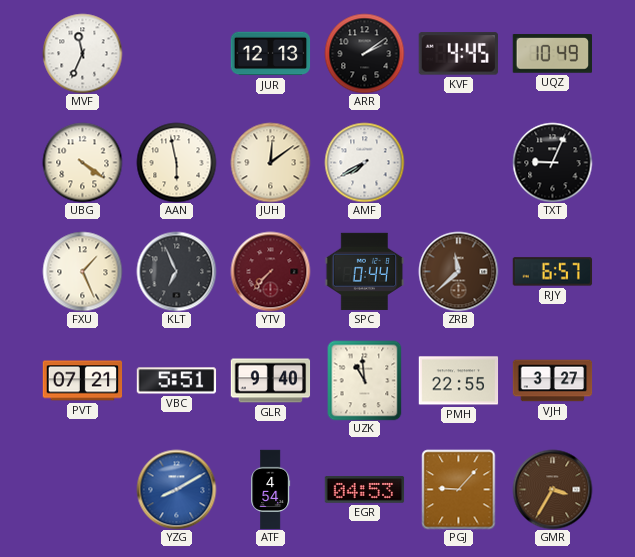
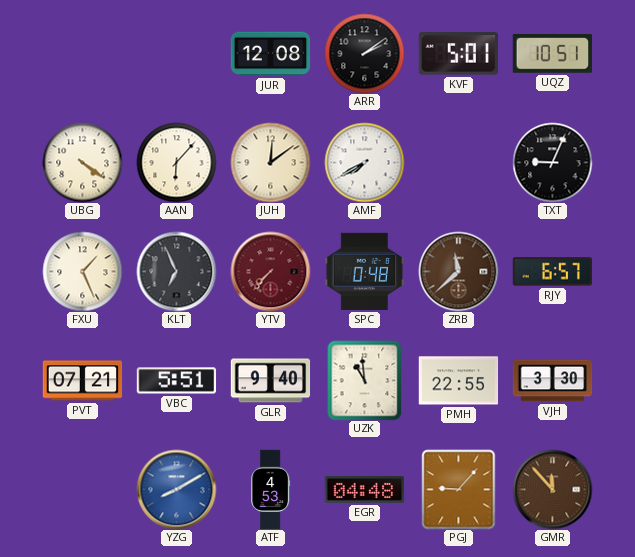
MVF: 11:34 -> none
JUR: 12:13 -> 12:08
KVF: 4:45 -> 5:01
UQZ: 10:49 -> 10:51
AAN: 5:58 -> 6:07
SPC: 0:44 -> 0:48
VJH: 3:27 -> 3:30
ATF: 4:54 -> 4:53
EGR: 04:53 -> 04:48
GMR: 3:35 -> 11:53
